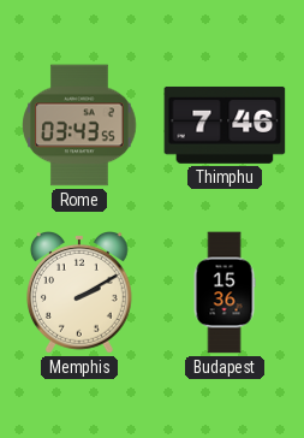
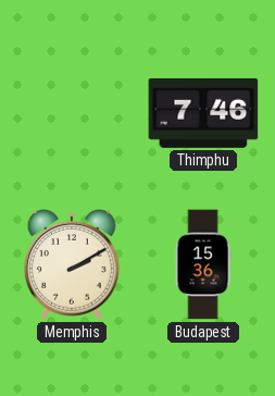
Rome: 03:43 -> none
